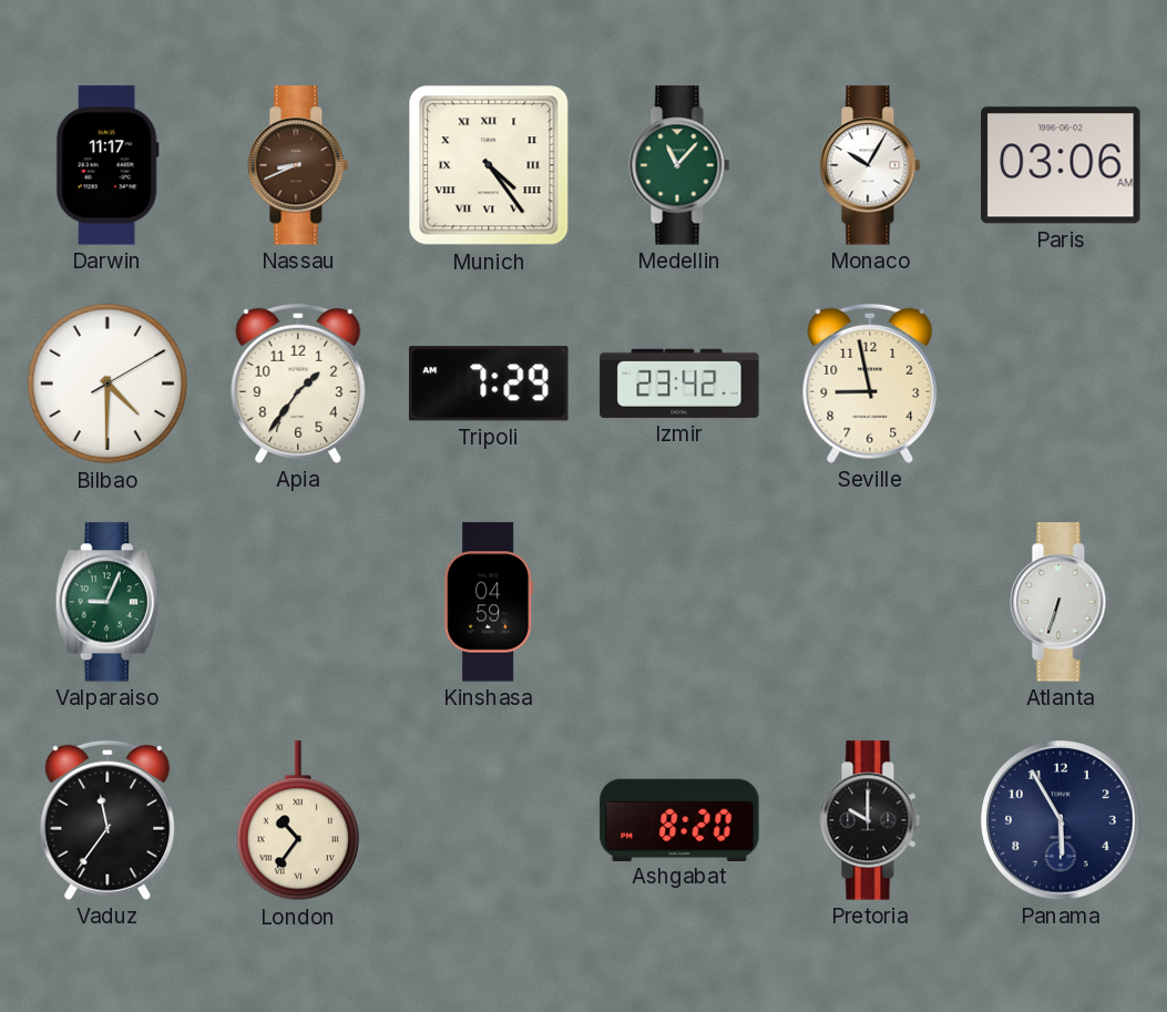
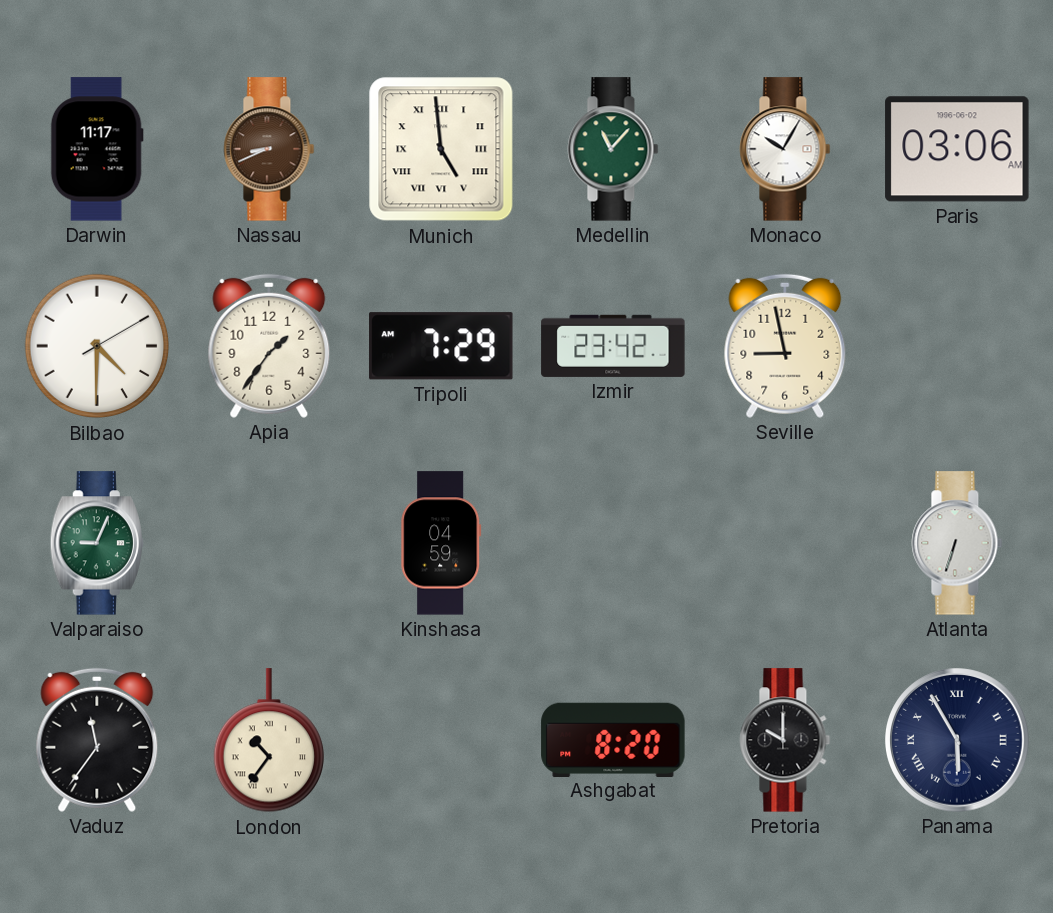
Munich: 4:24 -> 4:59
Panama numerals: Arabic -> Roman
